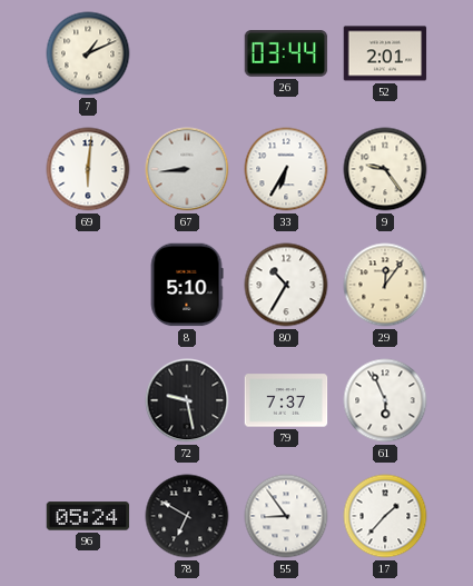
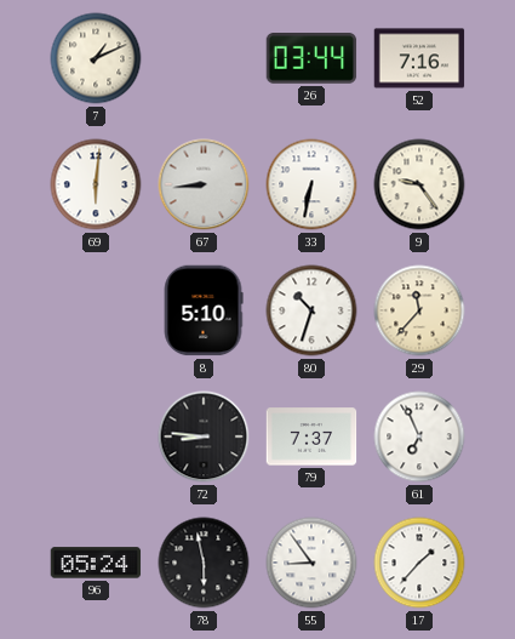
52: 2:01 -> 7:16
33: 6:35 -> 6:32
80: 10:35 -> 10:33
29: 12:06 -> 11:37
72: 9:28 -> 8:46
61: 5:56 -> 6:56
78: 6:50 -> 5:58
